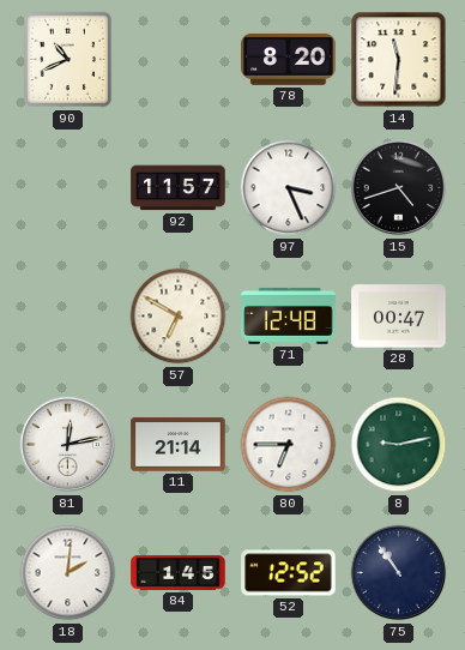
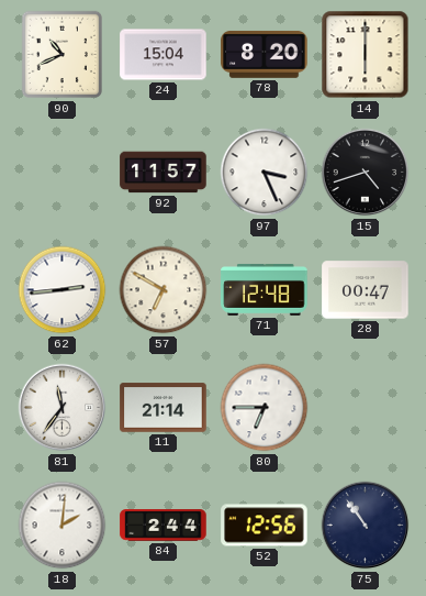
24: none -> 15:04
14: 11:31 -> 6:00
62: none -> 2:44
81: 12:13 -> 11:36
8: 9:13 -> none
84: 1:45 -> 2:44
52: 12:52 -> 12:56
